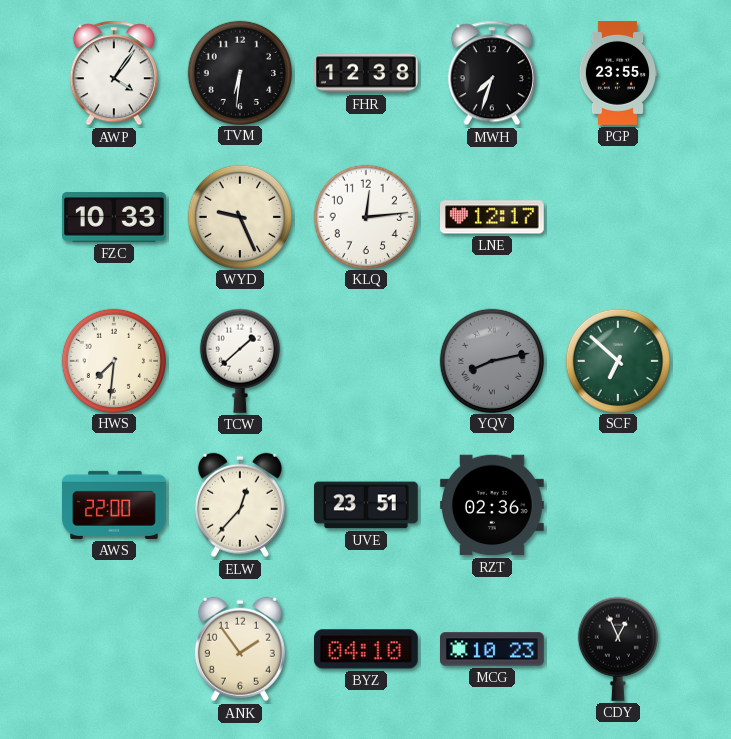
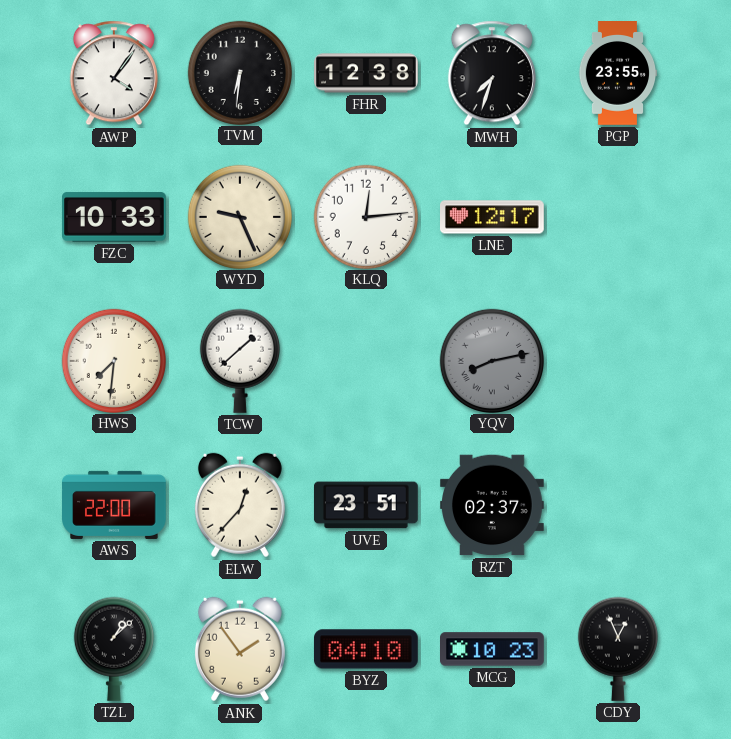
SCF: 6:52 -> none
RZT: 02:36 -> 02:37
TZL: none -> 1:08
